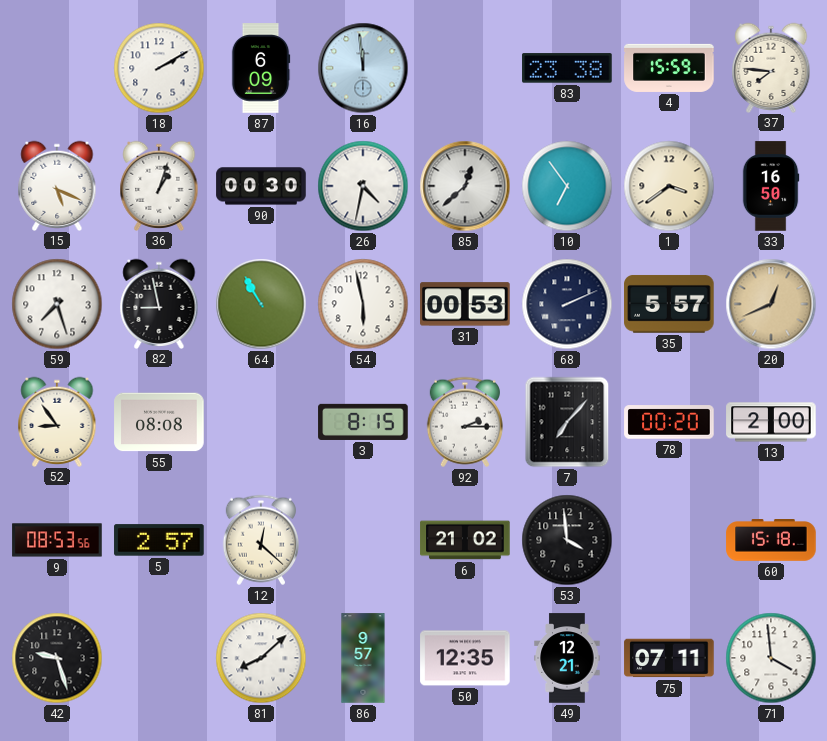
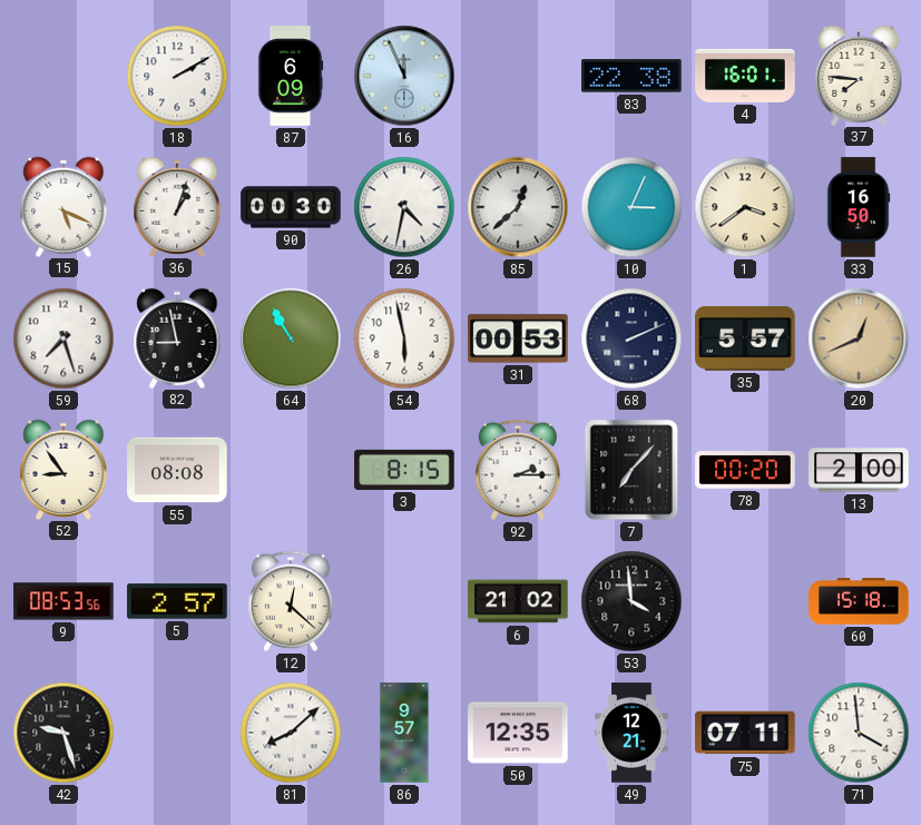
16: 11:59 -> 11:56
83: 23:38 -> 22:38
4: 15:59 -> 16:01
10: 6:54 -> 3:04
